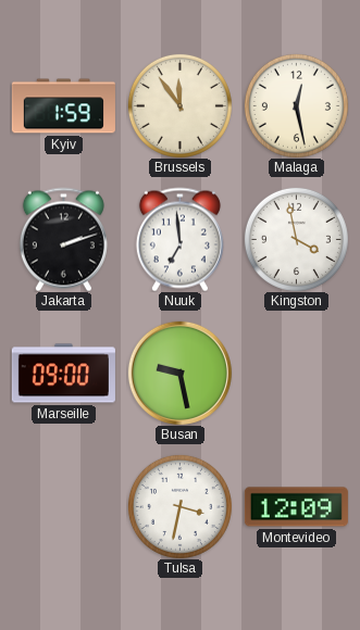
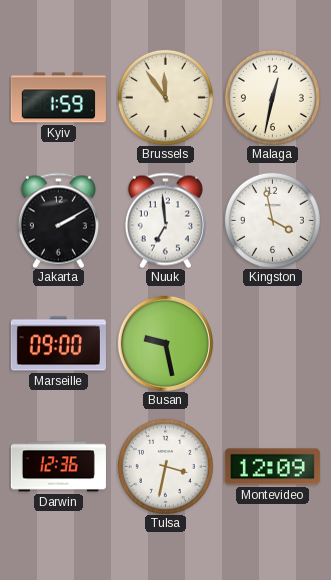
Malaga: 12:28 -> 12:32
Jakarta: 2:12 -> 2:10
Darwin: none -> 12:36
